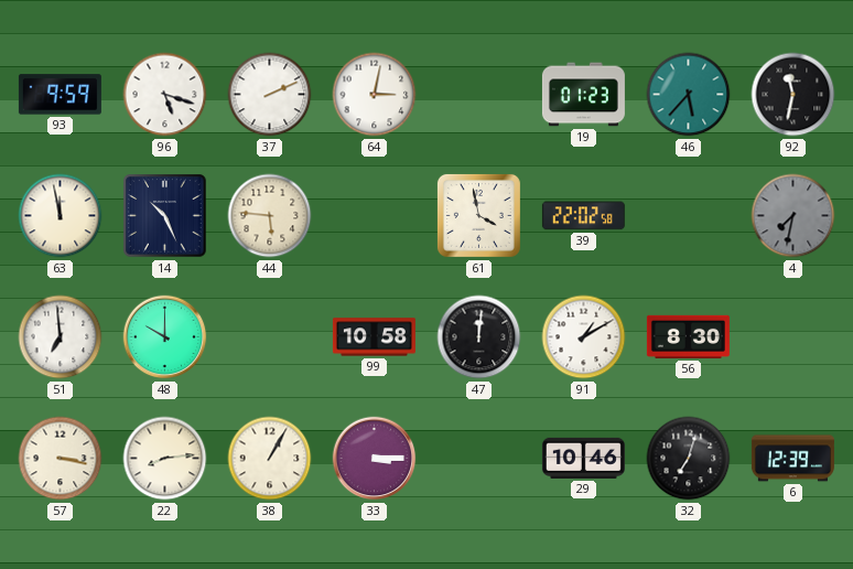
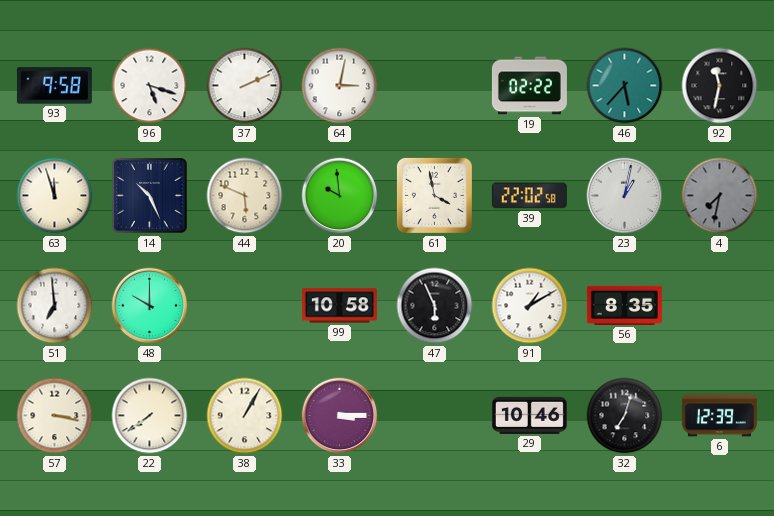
93: 9:59 -> 9:58
19: 01:23 -> 02:22
63: 11:58 -> 11:57
44: 5:46 -> 5:49
20: none -> 9:59
23: none -> 1:02
47: 12:01 -> 5:56
56: 8:30 -> 8:35
22: 8:14 -> 7:39
